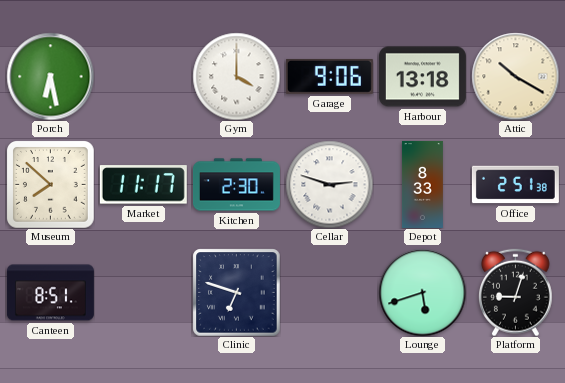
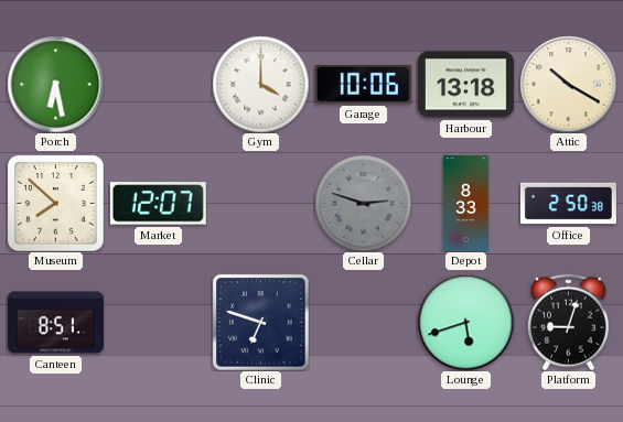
Garage: 9:06 -> 10:06
Market: 11:17 -> 12:07
Kitchen: 2:30 -> none
Cellar dial: white -> grey
Office: 2:51 -> 2:50
